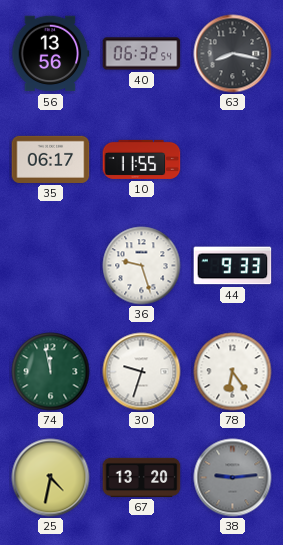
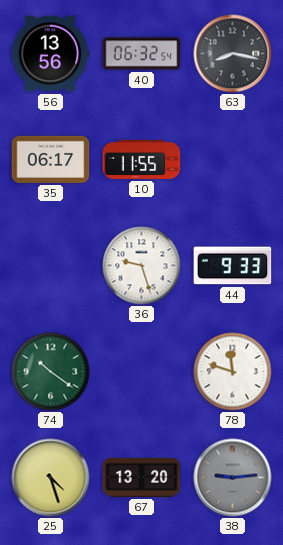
74: 11:58 -> 10:21
30: 9:33 -> none
78: 6:24 -> 11:48
25: 4:32 -> 4:27
